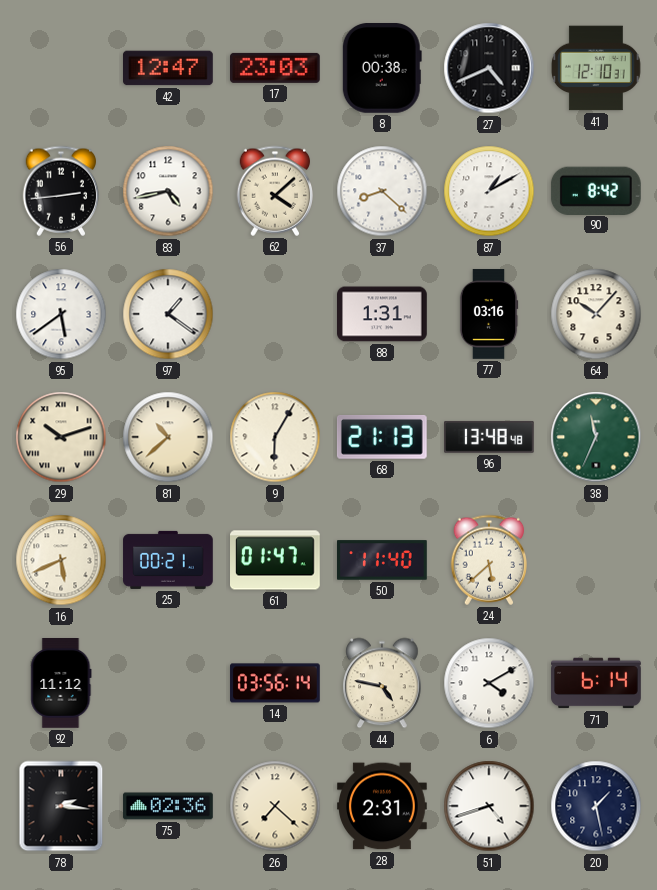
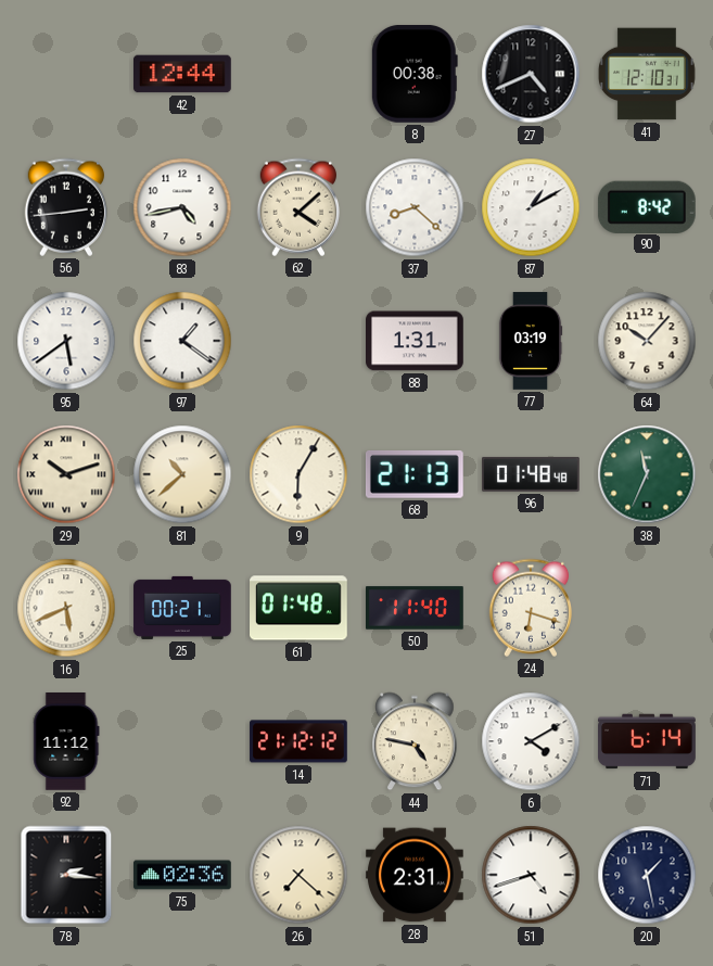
42: 12:47 -> 12:44
17: 23:03 -> none
77: 03:16 -> 03:19
96: 13:48 -> 01:48
61: 01:47 -> 01:48
24: 5:38 -> 6:18
14: 03:56 -> 21:12
